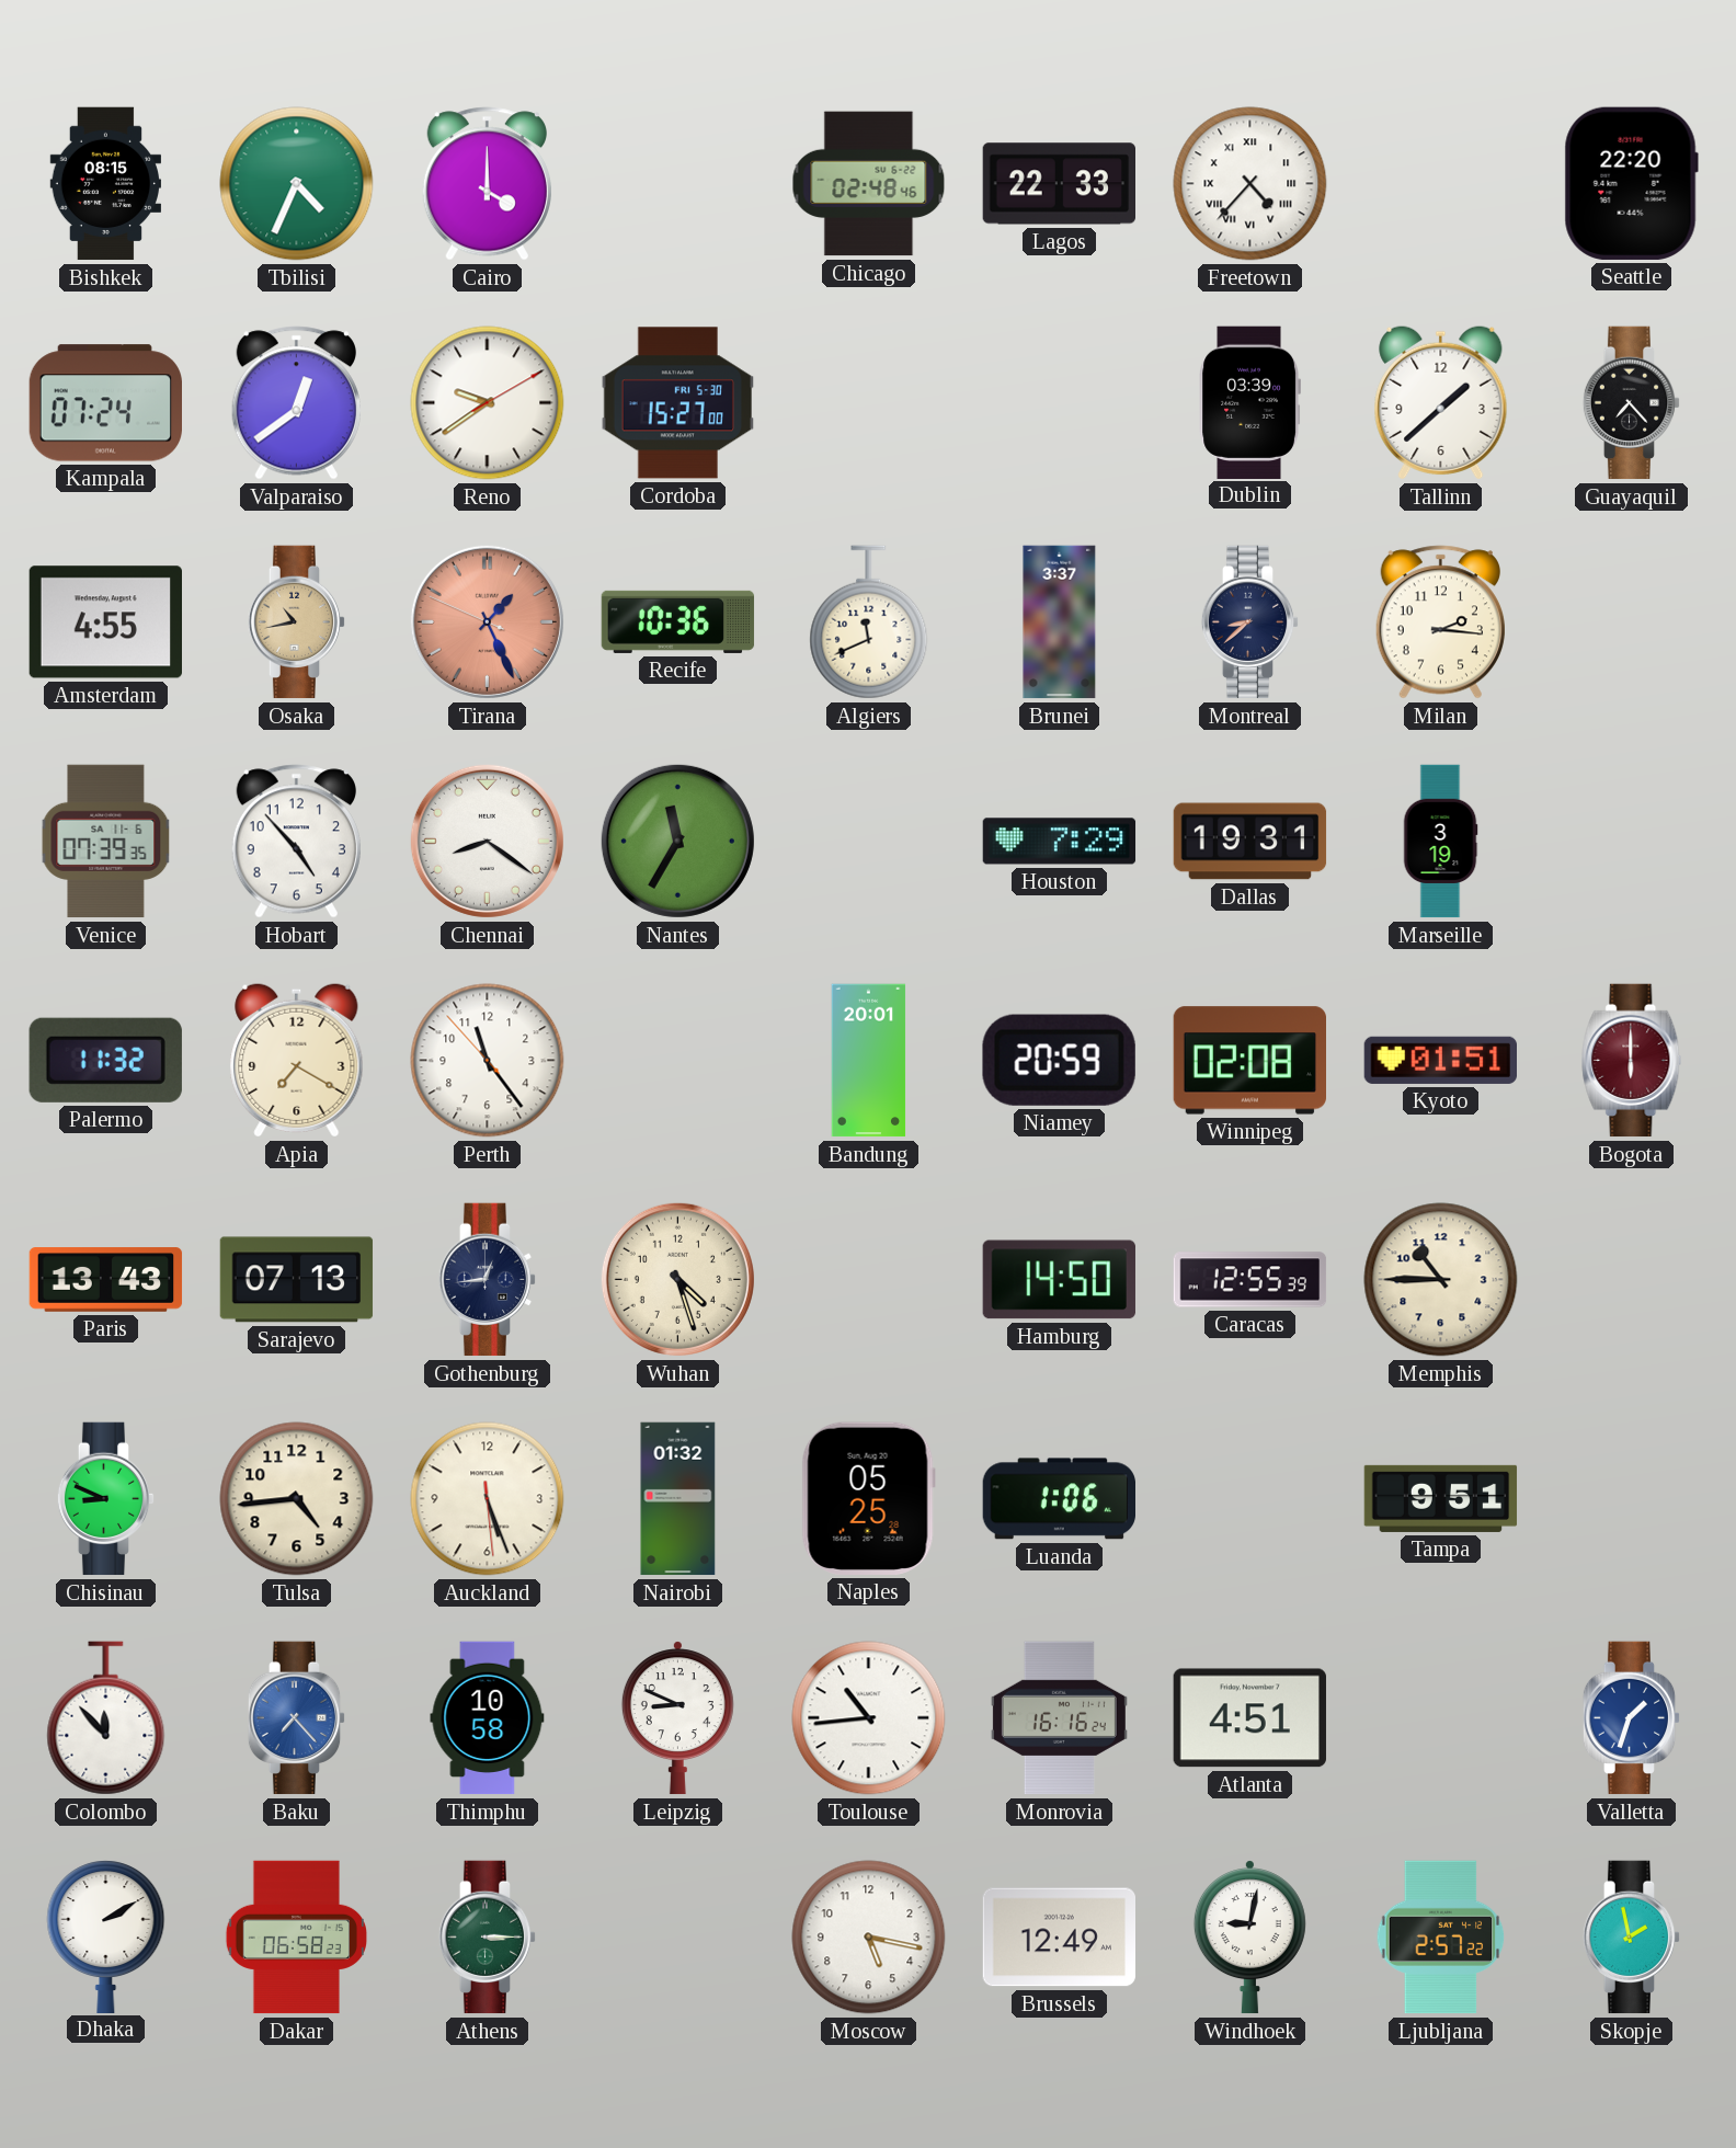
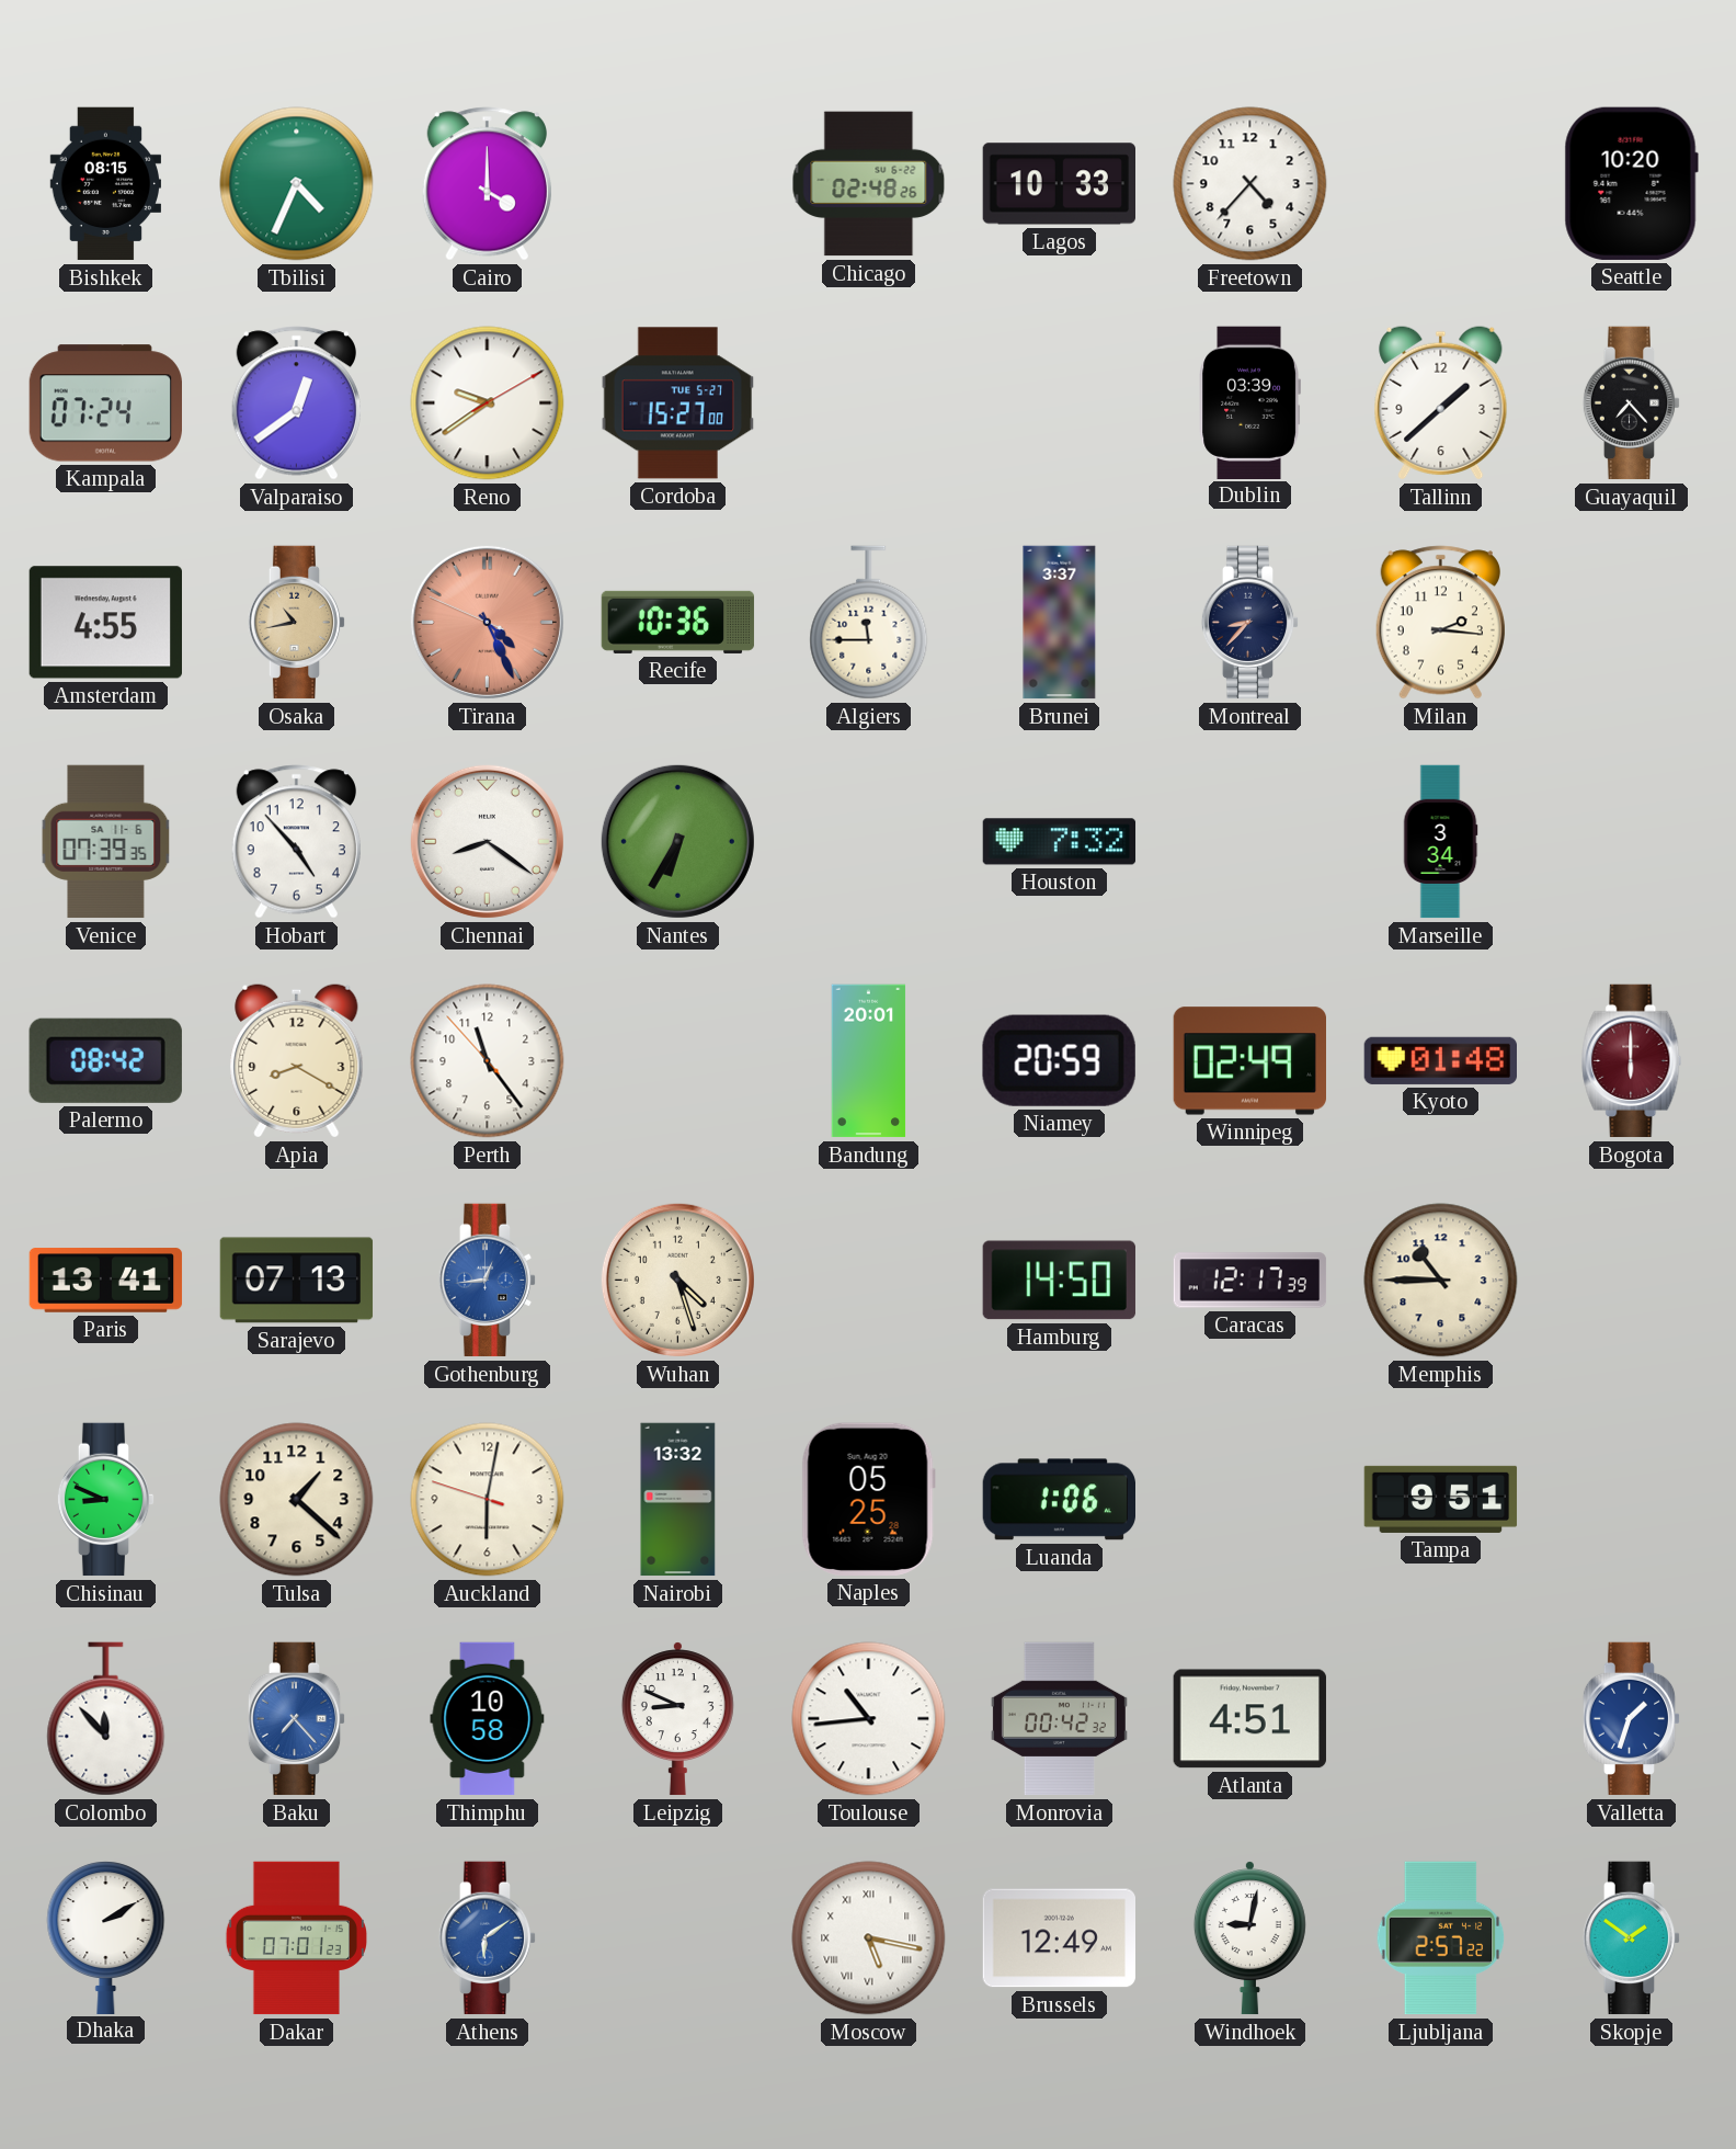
Chicago: 02:48:46 -> 02:48:26
Lagos: 22:33 -> 10:33
Freetown numerals: Roman -> Arabic
Seattle: 22:20 -> 10:20
Cordoba date: FRI 5-30 -> TUE 5-27
Tirana: 1:25 -> 4:25
Algiers: 11:41 -> 11:45
Montreal: 8:38 -> 8:37
Nantes: 11:35 -> 6:35
Houston: 7:29 -> 7:32
Dallas: 19:31 -> none
Marseille: 3:19 -> 3:34
Palermo: 11:32 -> 08:42
Apia: 7:20 -> 8:20
Winnipeg: 02:08 -> 02:49
Kyoto: 01:51 -> 01:48
Paris: 13:43 -> 13:41
Gothenburg dial: navy -> blue
Caracas: 12:55 -> 12:17
Tulsa: 4:44 -> 1:22
Auckland: 5:26 -> 6:01
Nairobi: 01:32 -> 13:32
Monrovia: 16:16 -> 00:42
Dakar: 06:58 -> 07:01
Athens: 3:15 -> 6:09
Athens dial: green -> blue
Moscow numerals: Arabic -> Roman
Skopje: 1:58 -> 1:51
